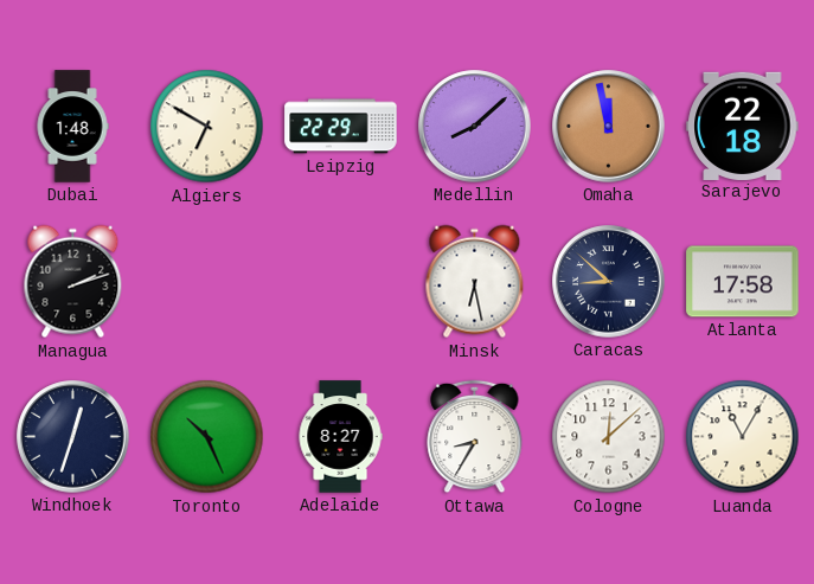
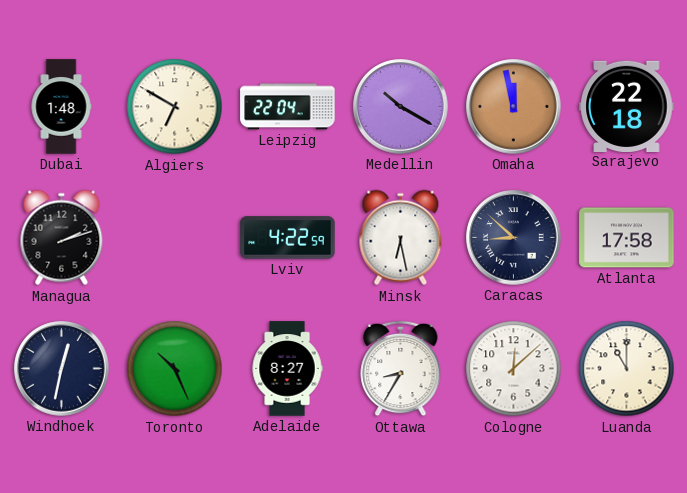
Leipzig: 22:29 -> 22:04
Medellin: 8:08 -> 10:20
Lviv: none -> 4:22
Windhoek: 12:33 -> 12:32
Luanda: 11:05 -> 11:00
